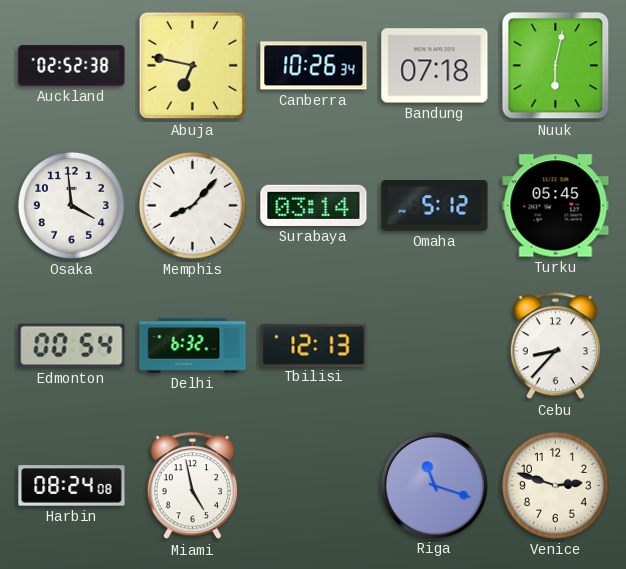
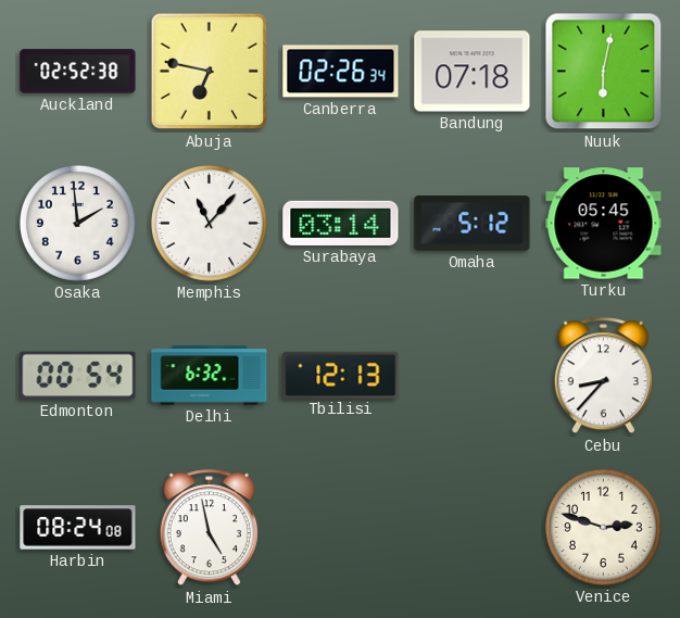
Canberra: 10:26 -> 02:26
Osaka: 3:59 -> 1:59
Memphis: 8:07 -> 11:07
Riga: 11:18 -> none
